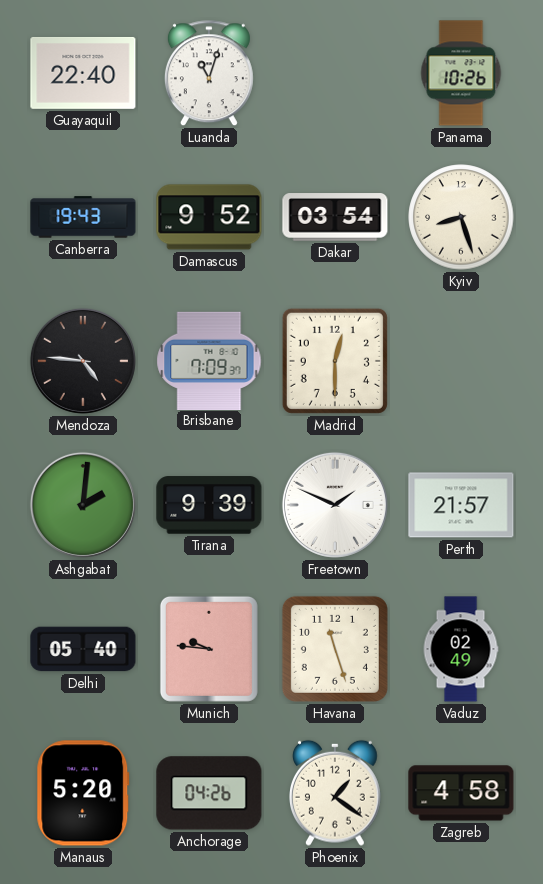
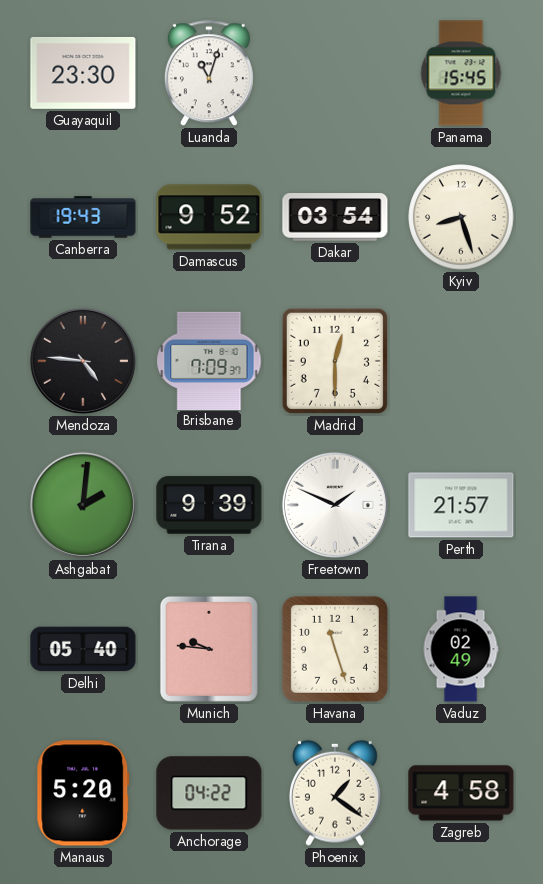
Guayaquil: 22:40 -> 23:30
Panama: 10:26 -> 15:45
Anchorage: 04:26 -> 04:22
